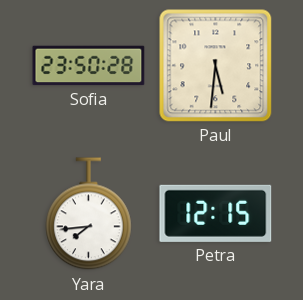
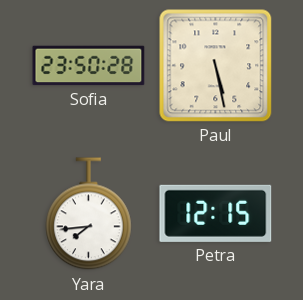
Paul: 5:31 -> 5:28
